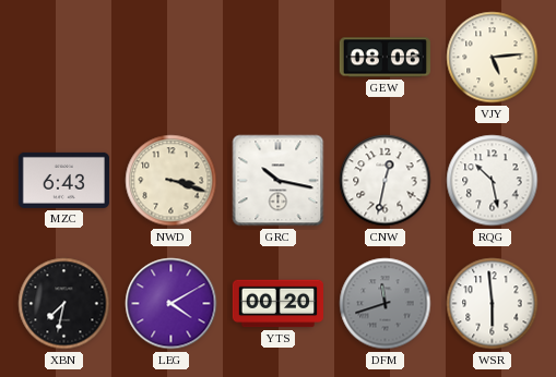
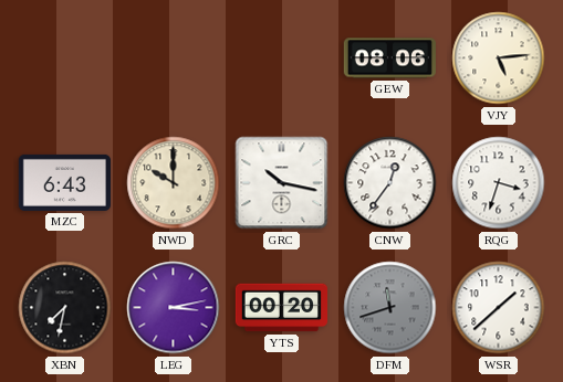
NWD: 3:18 -> 10:00
CNW: 12:32 -> 12:36
RQG: 10:28 -> 3:33
LEG: 4:10 -> 3:13
WSR: 5:59 -> 1:38
